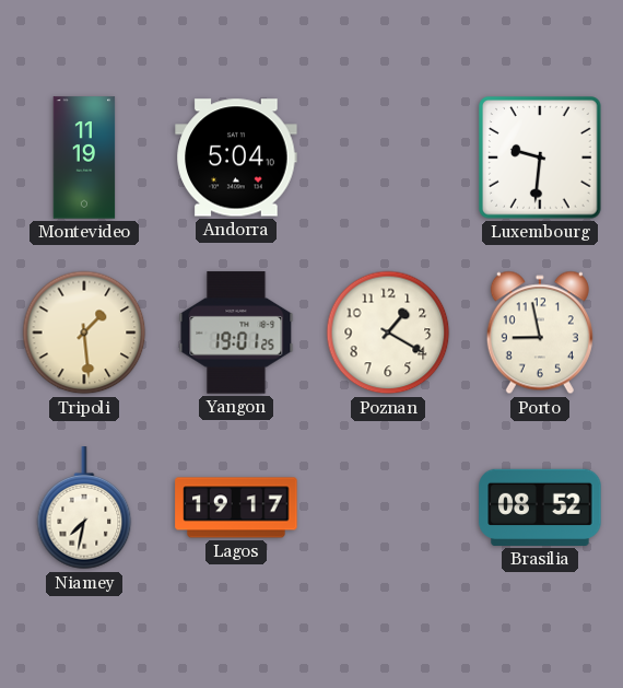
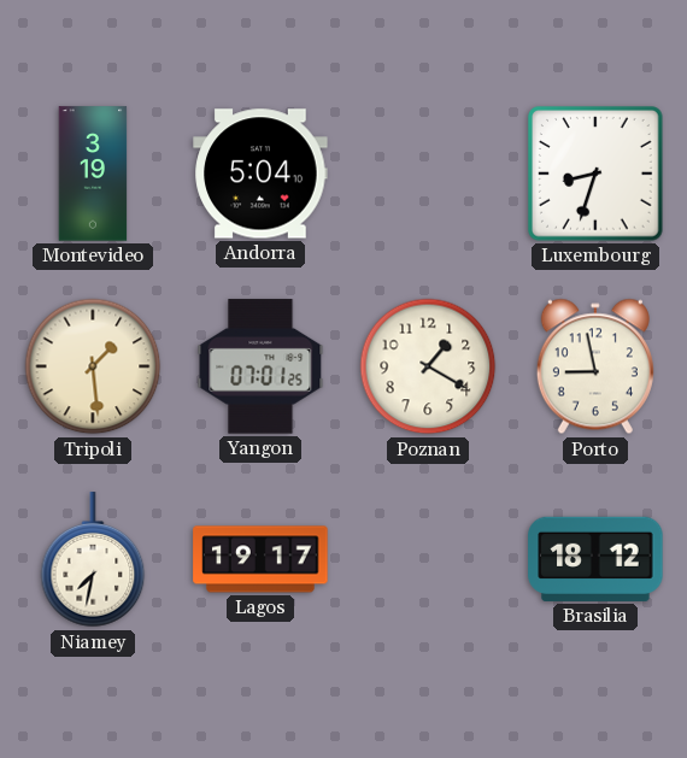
Montevideo: 11:19 -> 3:19
Luxembourg: 9:31 -> 8:33
Yangon: 19:01 -> 07:01
Brasilia: 08:52 -> 18:12
